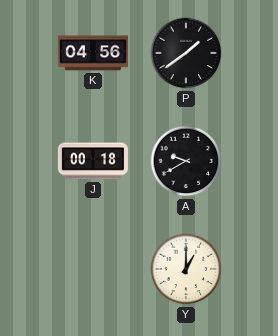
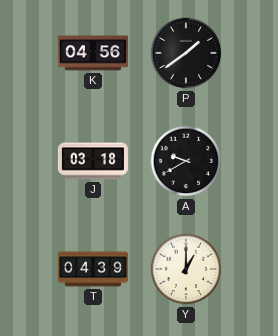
J: 00:18 -> 03:18
T: none -> 04:39
